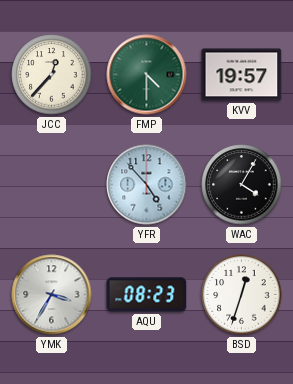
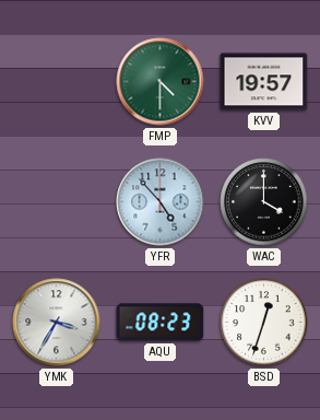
JCC: 12:37 -> none
WAC: 4:05 -> 4:00
